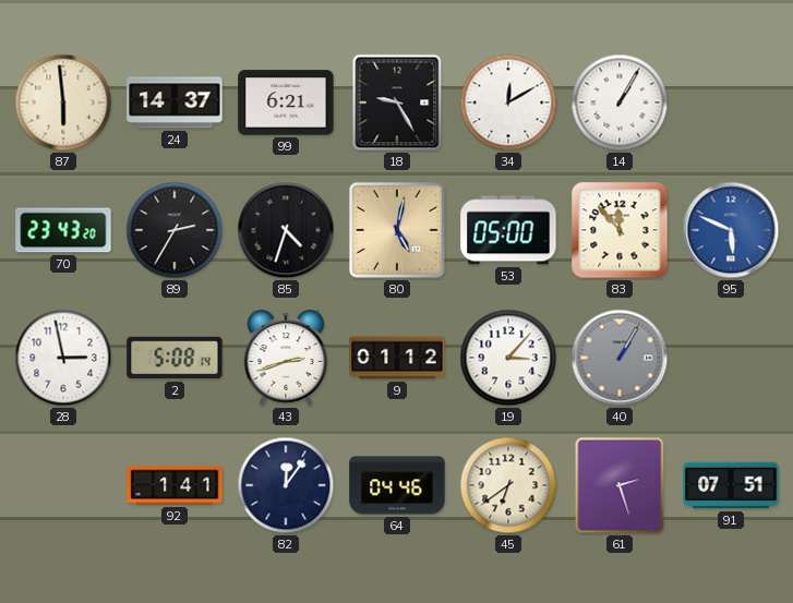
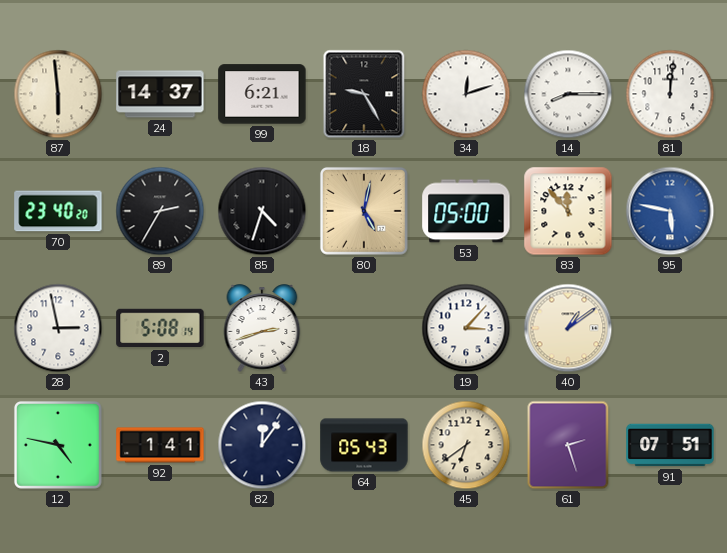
34: 12:10 -> 12:12
14: 1:05 -> 8:15
81: none -> 12:01
70: 23:43 -> 23:40
95: 5:49 -> 5:47
9: 01:12 -> none
40: 1:05 -> 1:09
40 dial: grey -> cream
12: none -> 4:47
64: 04:46 -> 05:43
